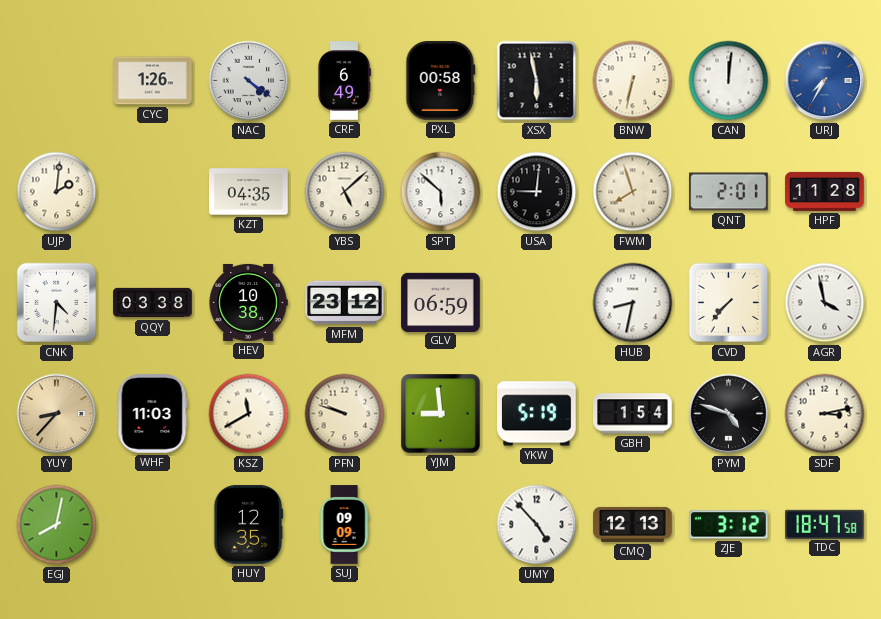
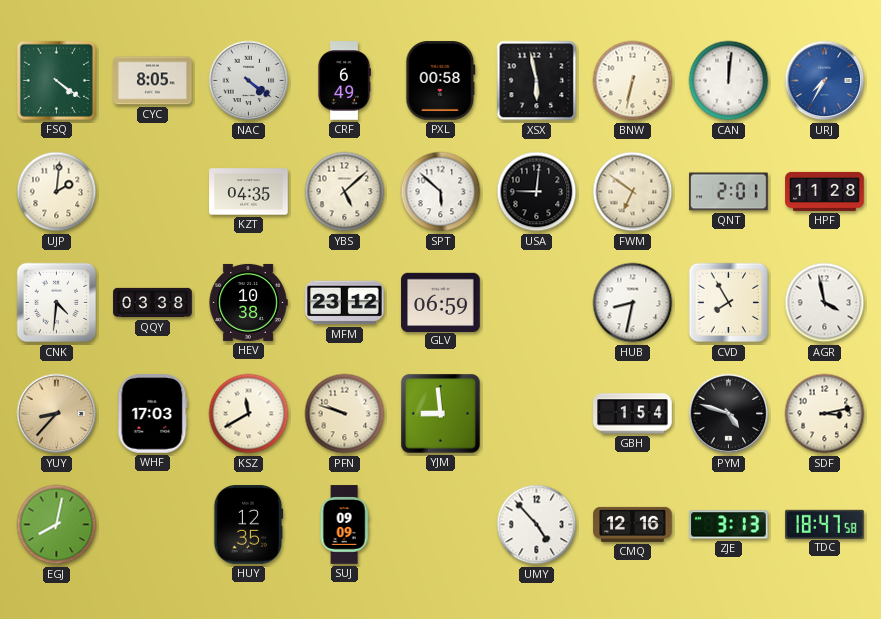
FSQ: none -> 4:21
CYC: 1:26 -> 8:05
FWM: 7:57 -> 6:51
CVD: 7:37 -> 7:55
WHF: 11:03 -> 17:03
YKW: 5:19 -> none
CMQ: 12:13 -> 12:16
ZJE: 3:12 -> 3:13
